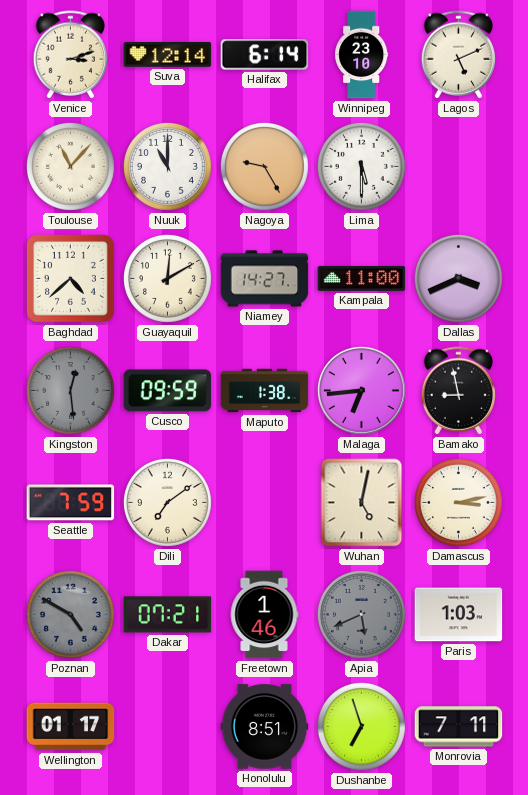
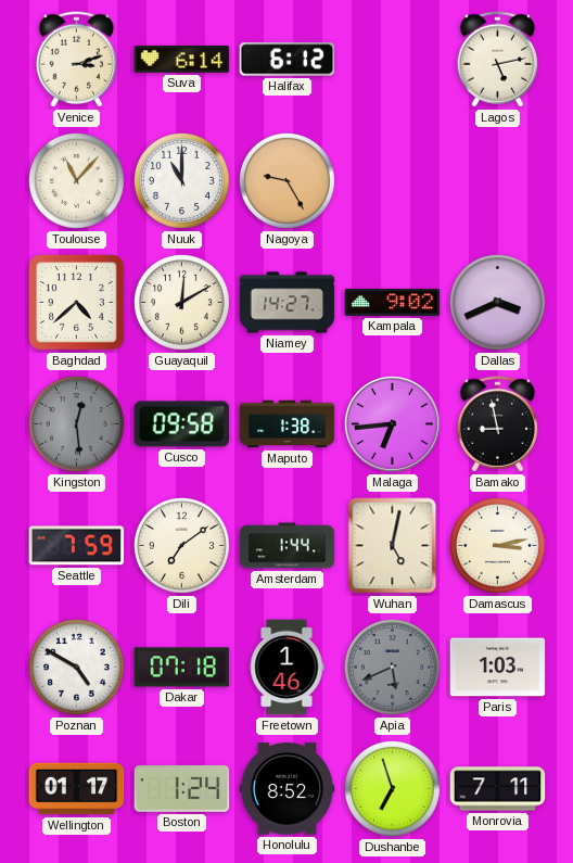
Suva: 12:14 -> 6:14
Halifax: 6:14 -> 6:12
Winnipeg: 23:10 -> none
Lagos: 5:11 -> 5:13
Lima: 5:30 -> none
Kampala: 11:00 -> 9:02
Cusco: 09:59 -> 09:58
Amsterdam: none -> 1:44
Poznan dial: grey -> white
Dakar: 07:21 -> 07:18
Boston: none -> 1:24
Honolulu: 8:51 -> 8:52
